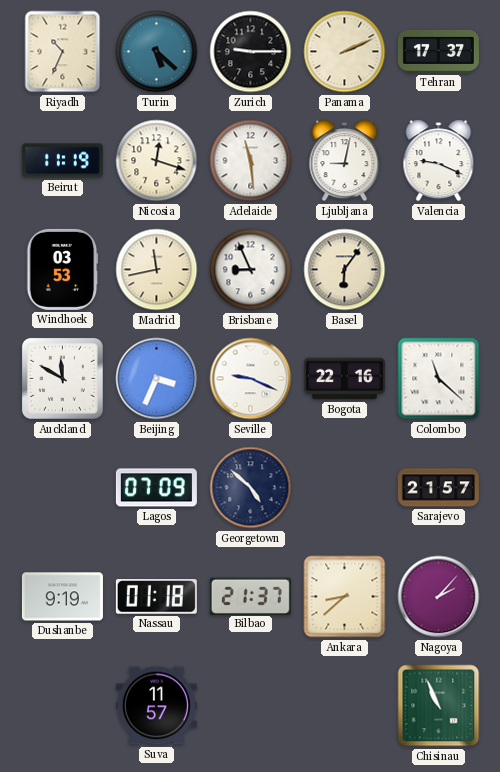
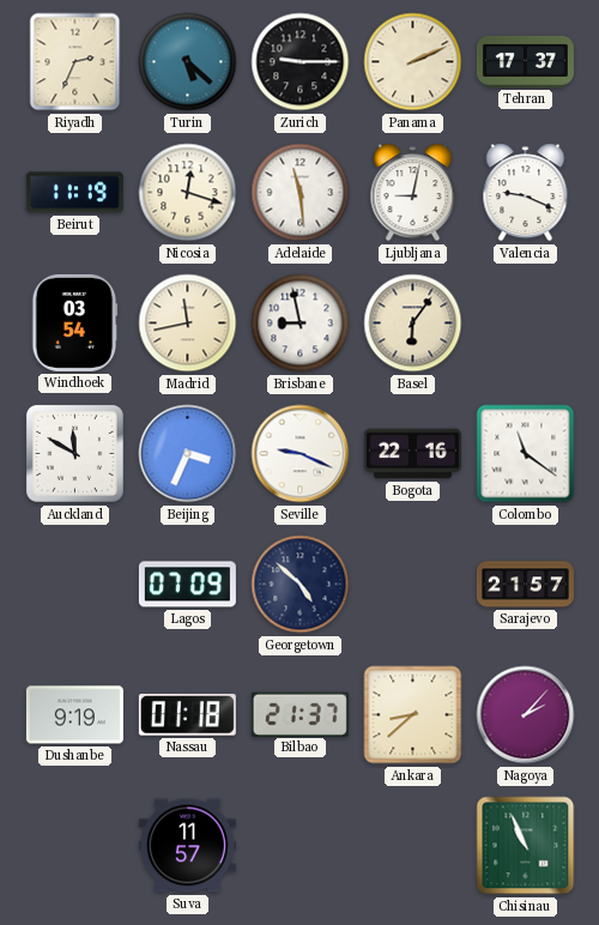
Riyadh: 10:34 -> 2:34
Windhoek: 03:53 -> 03:54
Brisbane: 8:56 -> 8:58
Colombo: 11:22 -> 11:21
